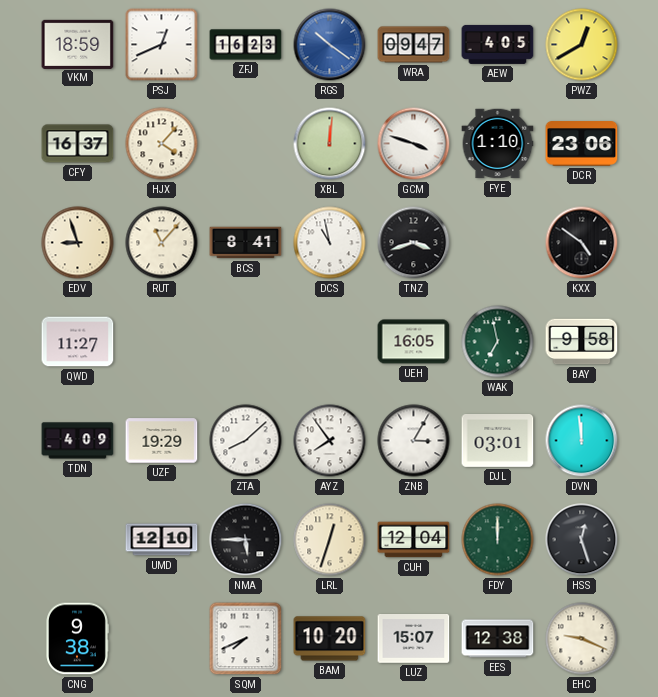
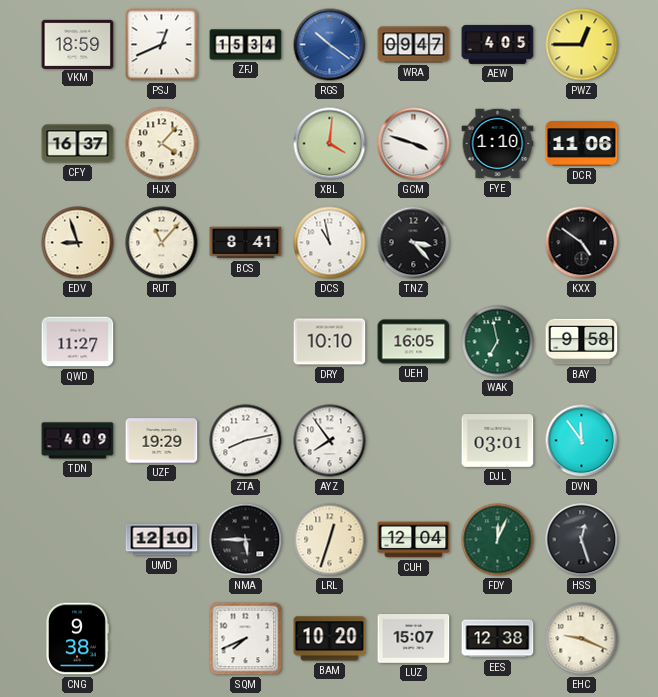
ZFJ: 16:23 -> 15:34
PWZ: 12:40 -> 12:45
XBL: 12:01 -> 4:01
DCR: 23:06 -> 11:06
TNZ: 3:42 -> 3:23
DRY: none -> 10:10
ZTA: 8:08 -> 8:13
ZNB: 3:05 -> none
DVN: 11:59 -> 11:54
FDY: 12:00 -> 12:04
